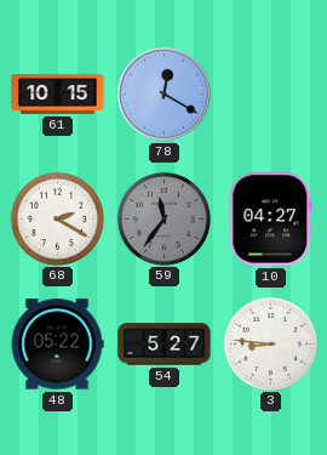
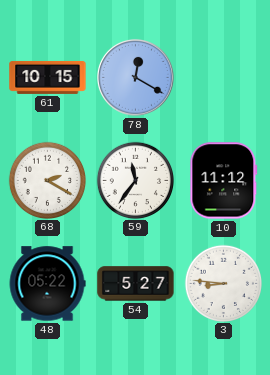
59 dial: grey -> white
10: 04:27 -> 11:12
